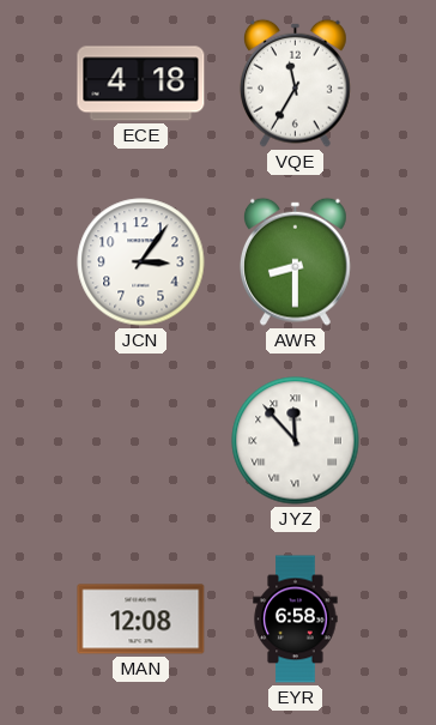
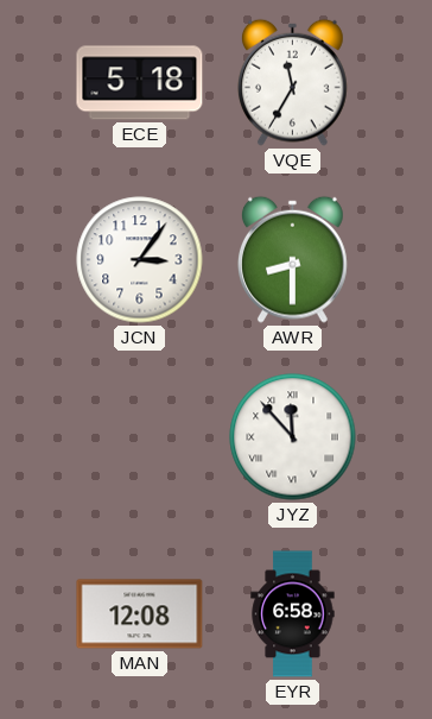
ECE: 4:18 -> 5:18
